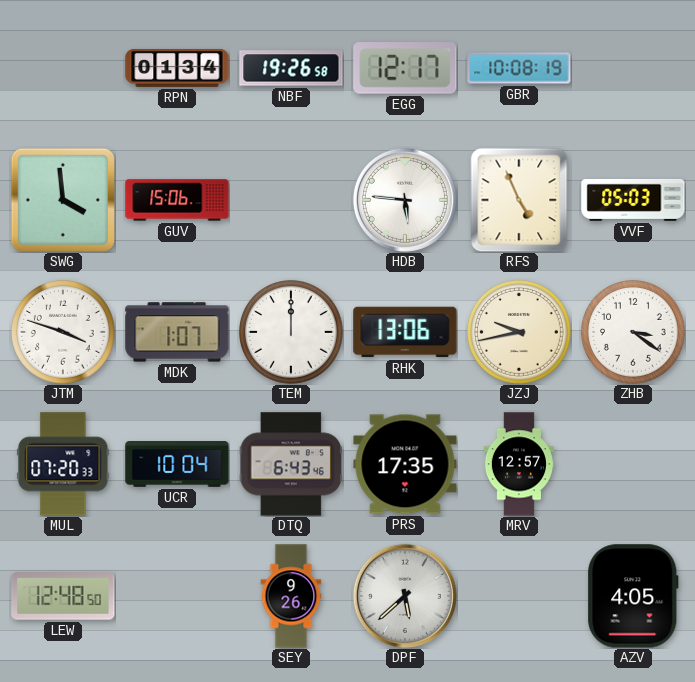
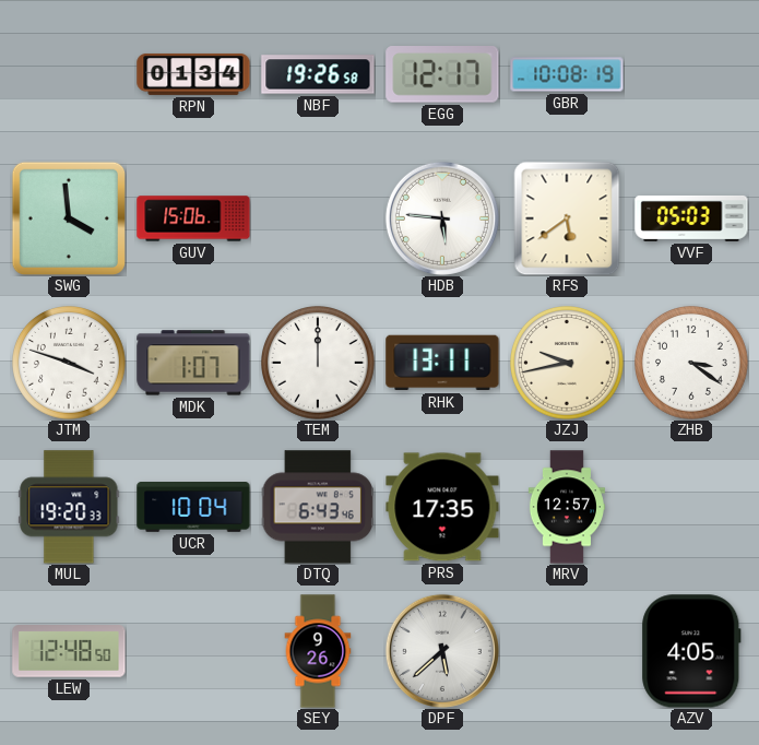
RFS: 4:56 -> 5:39
RHK: 13:06 -> 13:11
MUL: 07:20 -> 19:20
